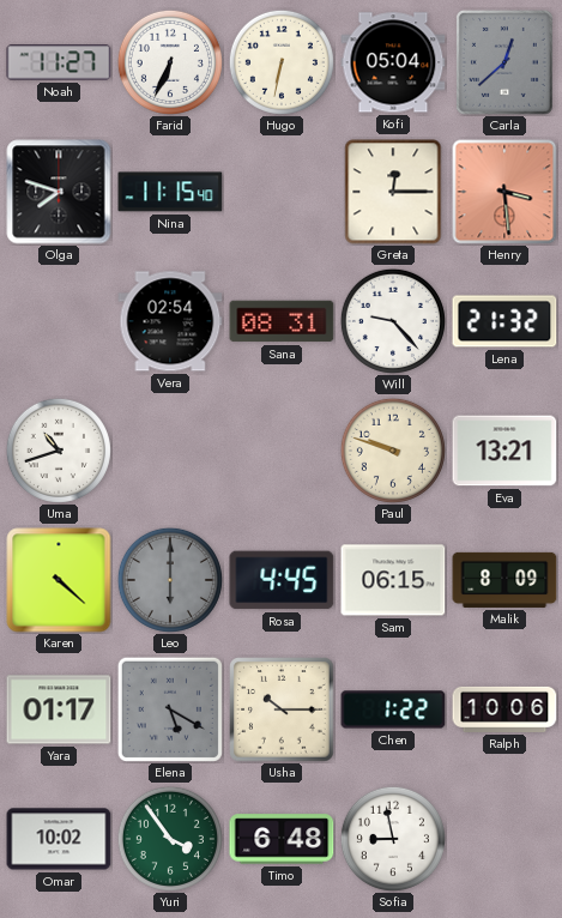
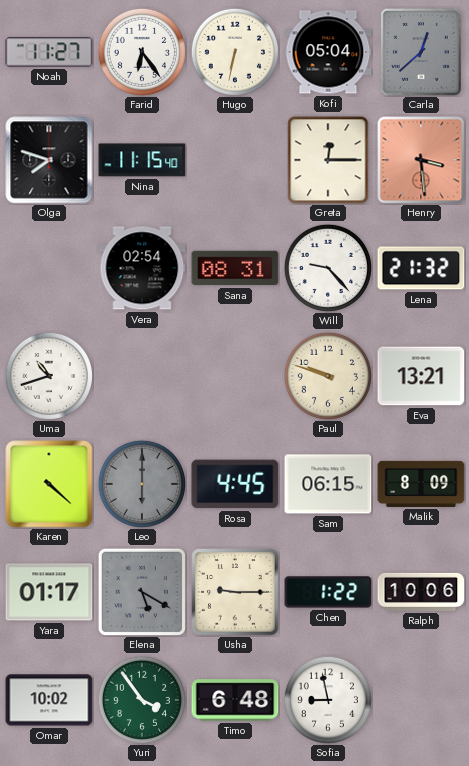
Farid: 6:34 -> 6:24
Usha: 10:15 -> 9:15
